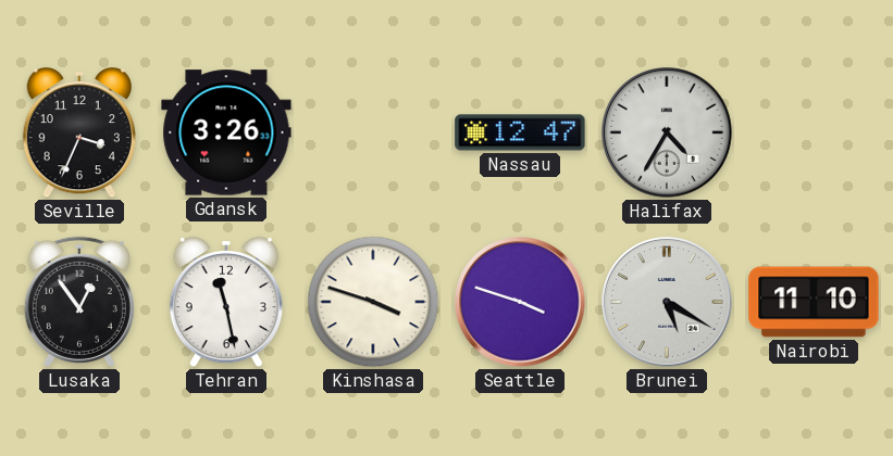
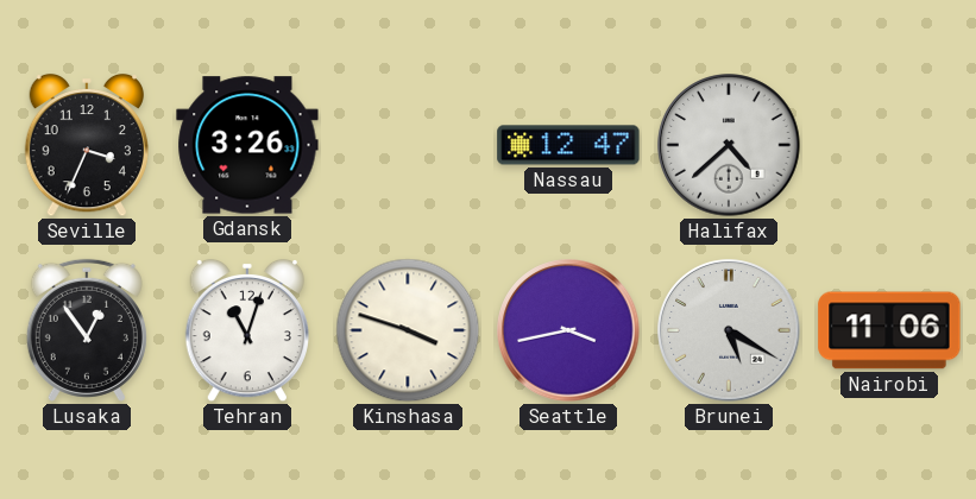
Halifax: 4:35 -> 4:38
Tehran: 11:28 -> 11:03
Seattle: 3:48 -> 3:43
Nairobi: 11:10 -> 11:06
